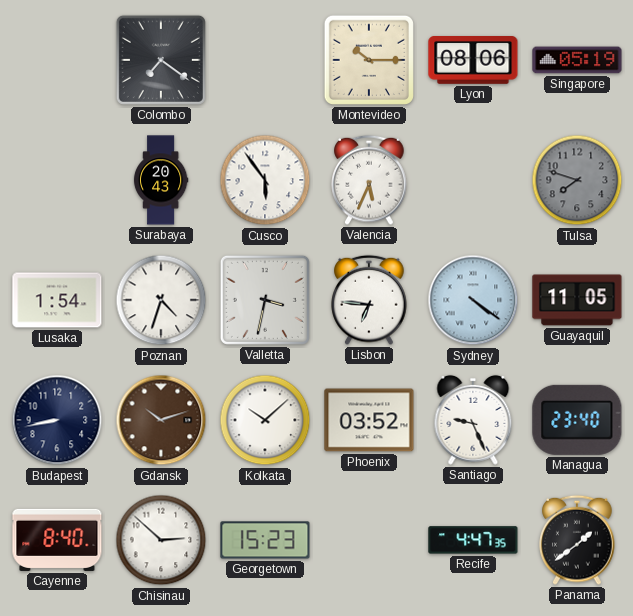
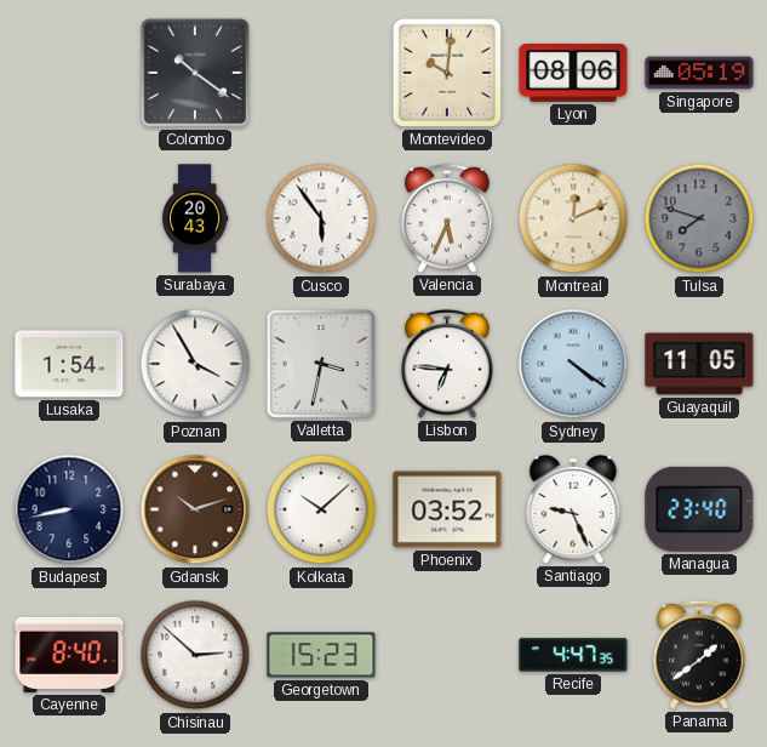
Colombo: 7:21 -> 10:21
Montevideo: 10:15 -> 10:01
Montreal: none -> 12:11
Poznan: 4:33 -> 3:55
